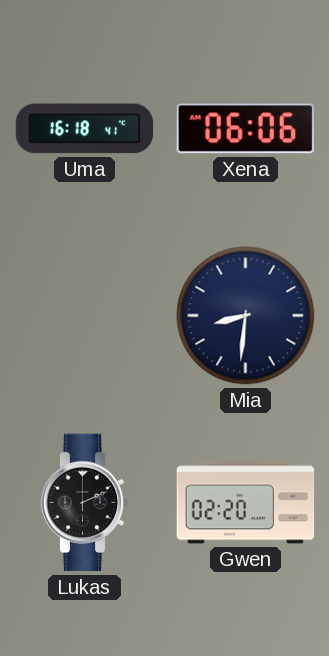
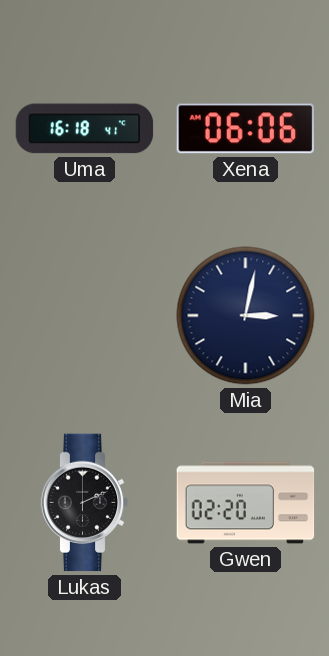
Mia: 8:31 -> 3:02
